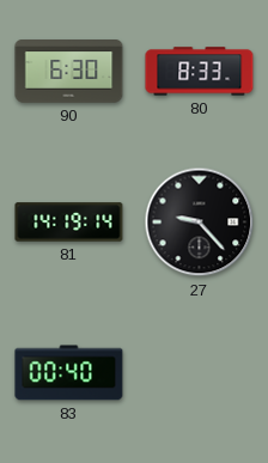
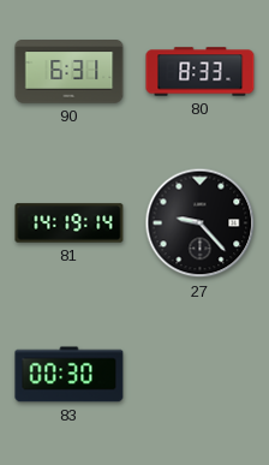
90: 6:30 -> 6:31
83: 00:40 -> 00:30
